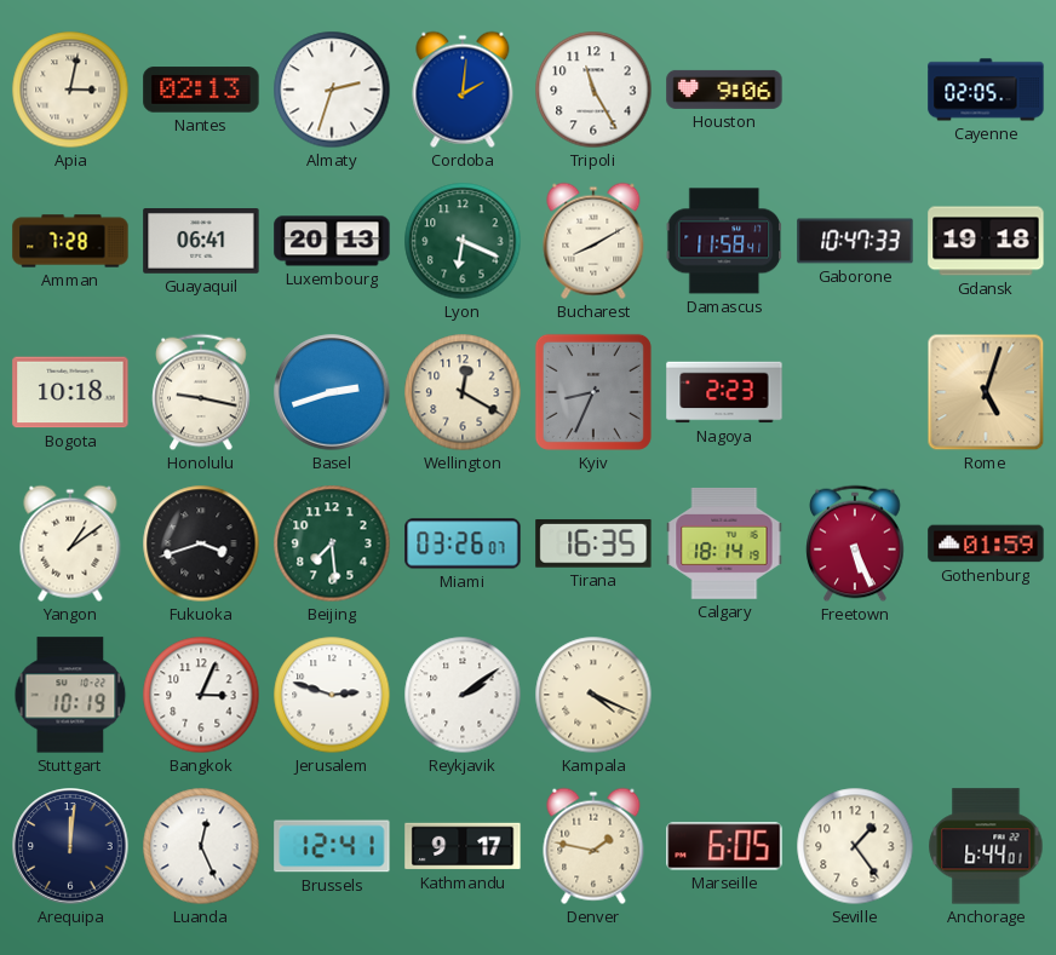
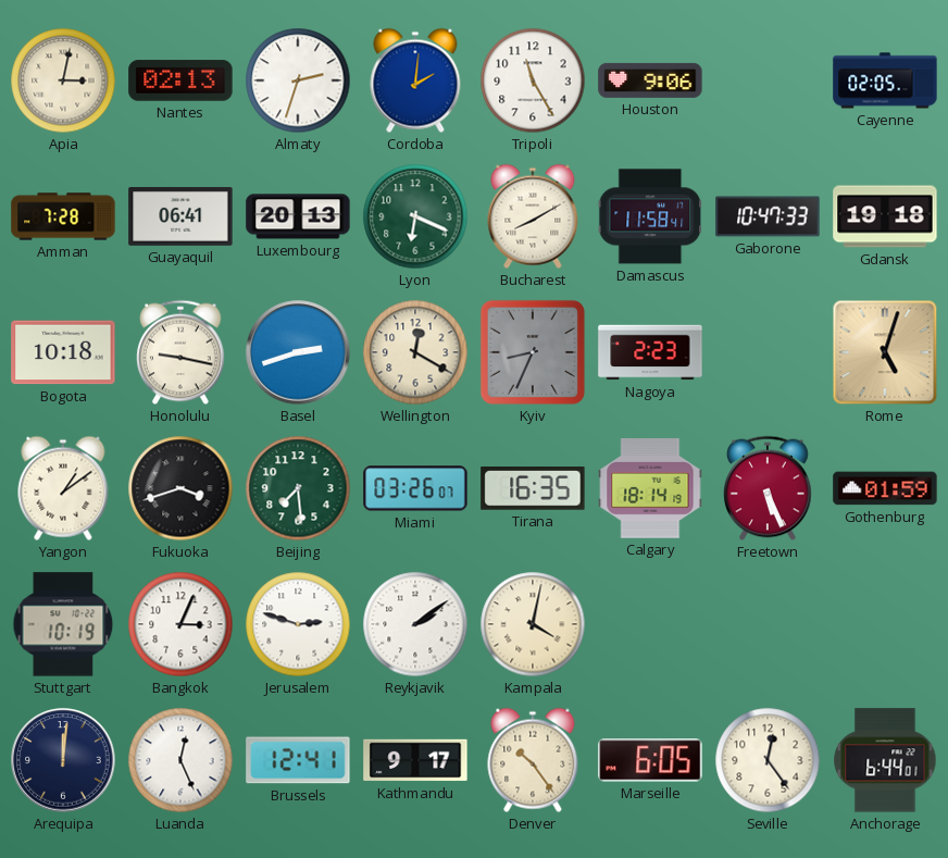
Kampala: 4:19 -> 4:02
Denver: 1:47 -> 10:24
Seville: 1:24 -> 12:24
